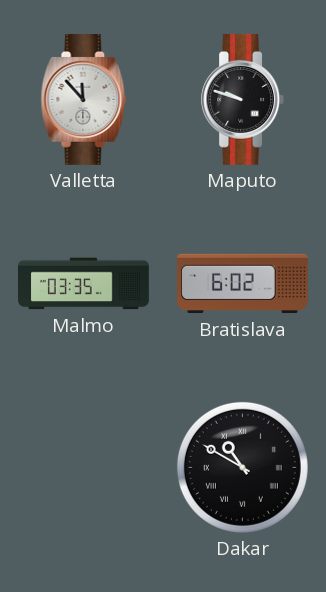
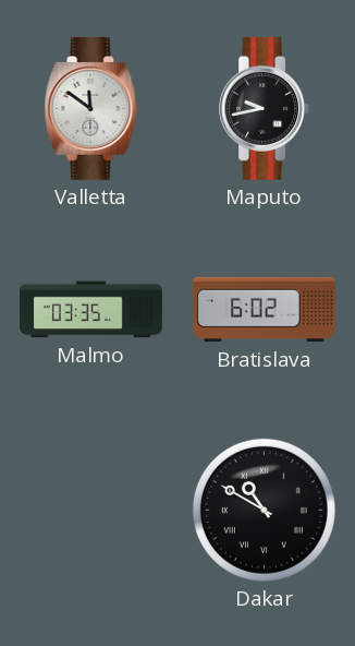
Valletta: 11:53 -> 11:51
Maputo: 9:48 -> 9:43
